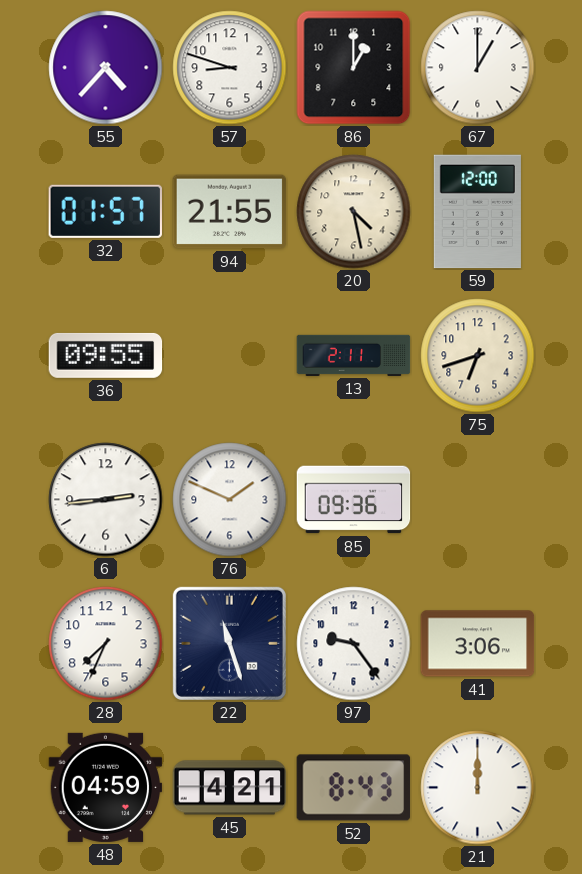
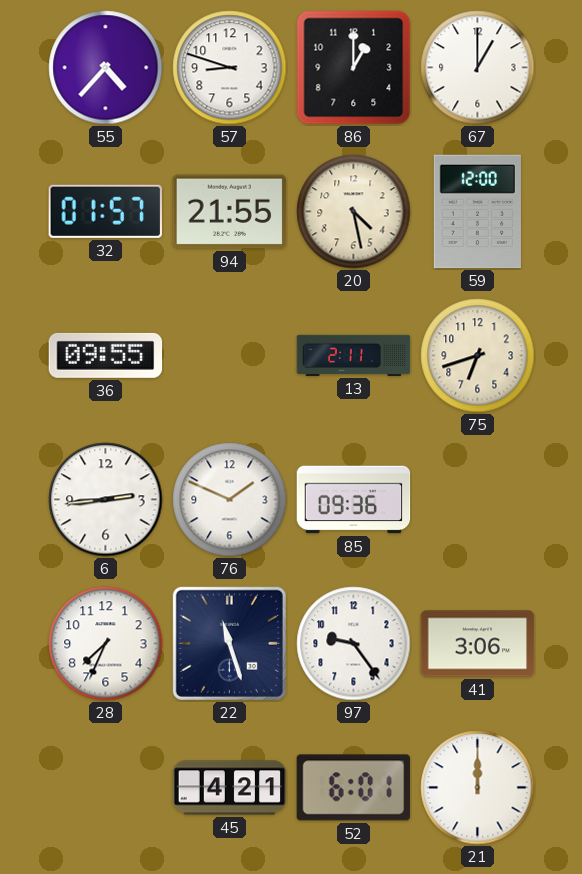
48: 04:59 -> none
52: 8:43 -> 6:01
